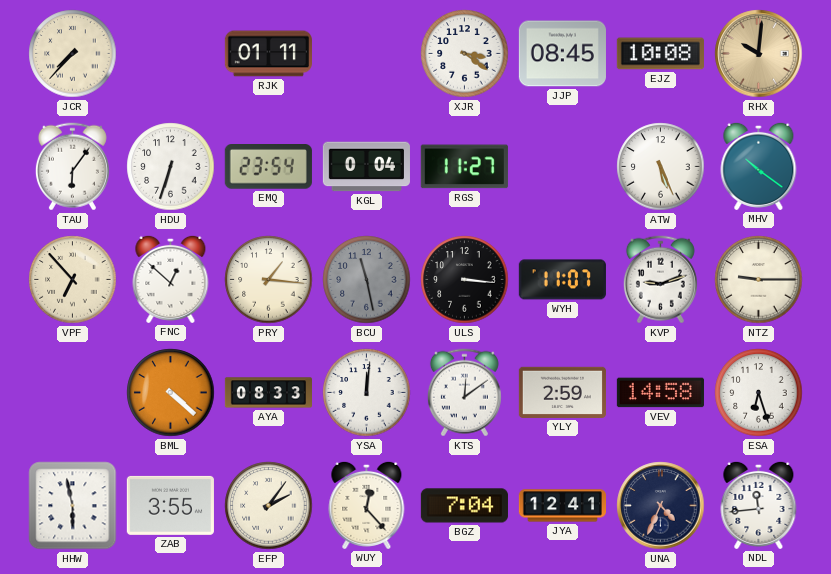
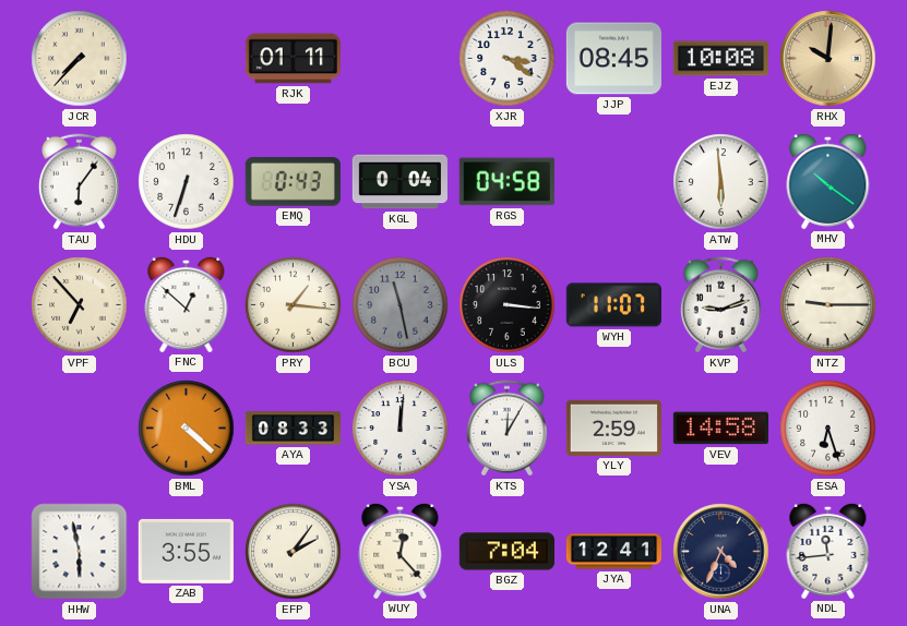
EMQ: 23:54 -> 0:43
RGS: 11:27 -> 04:58
ATW: 5:26 -> 5:59
KTS: 12:09 -> 12:05
